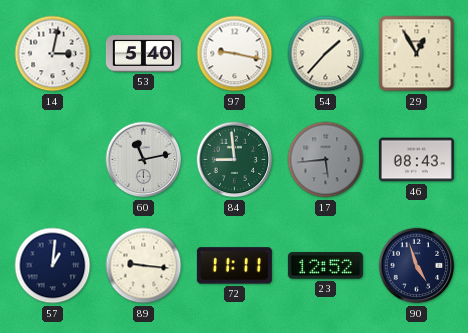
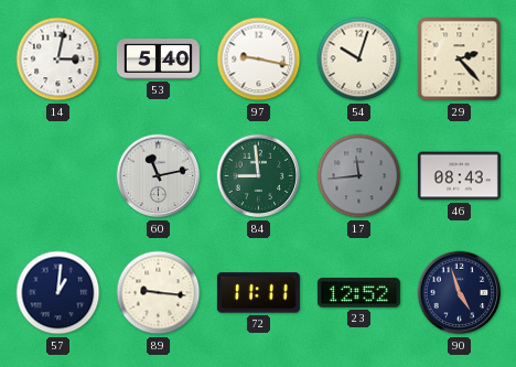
54: 1:37 -> 10:03
29: 12:55 -> 2:23
17: 5:44 -> 11:44
